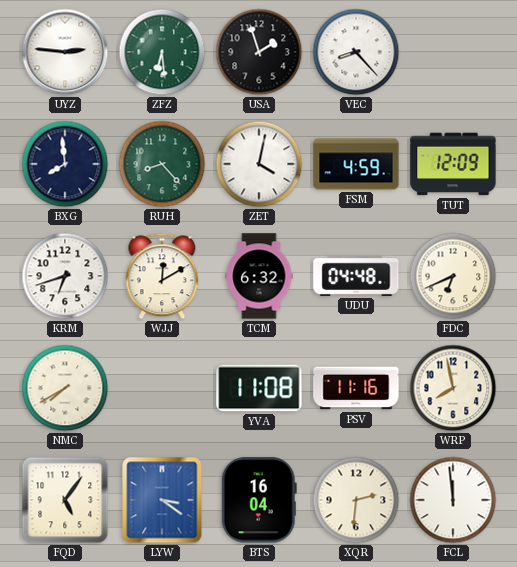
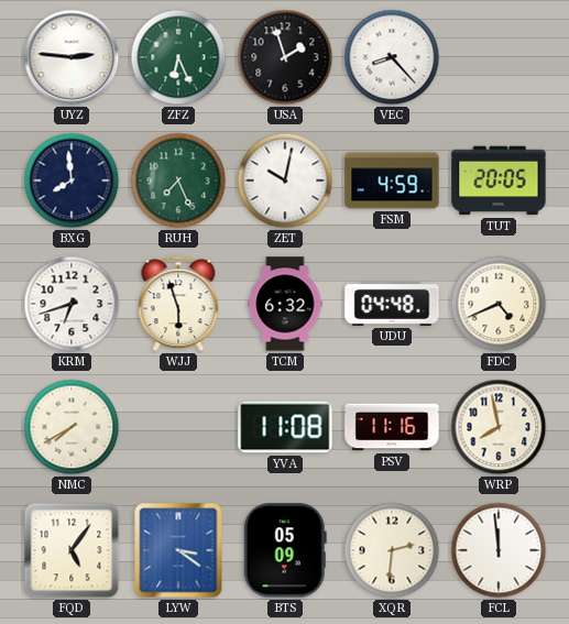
ZFZ: 6:29 -> 6:26
RUH: 8:23 -> 7:26
ZET: 4:02 -> 10:02
TUT: 12:09 -> 20:05
WJJ: 12:10 -> 5:57
FDC: 6:41 -> 4:41
BTS: 16:04 -> 05:09
